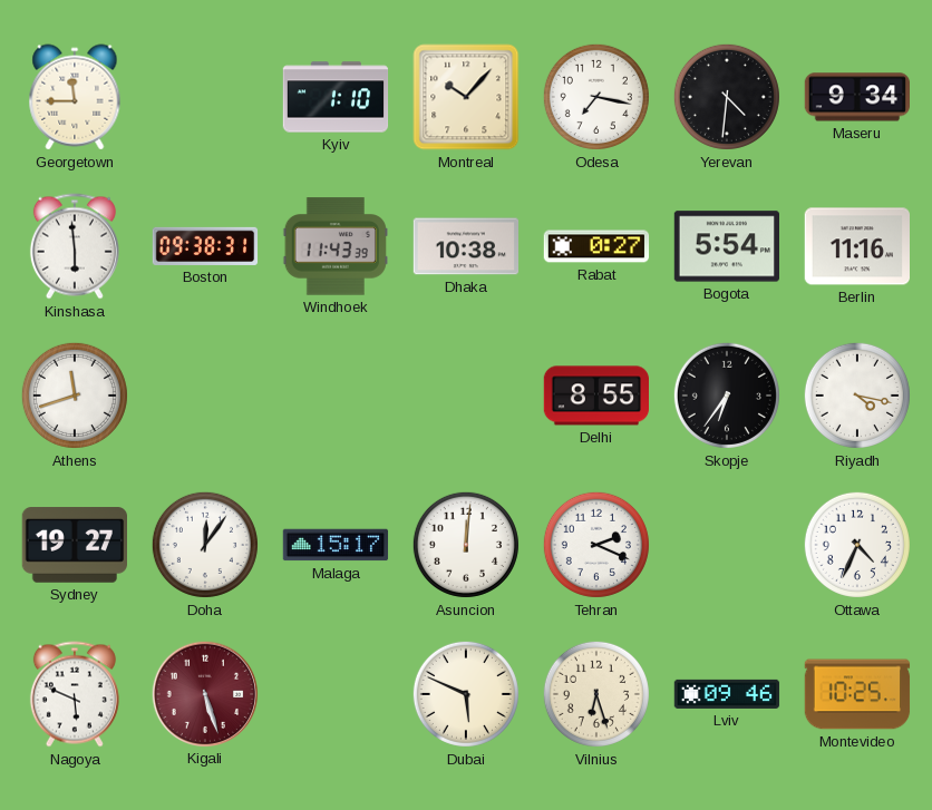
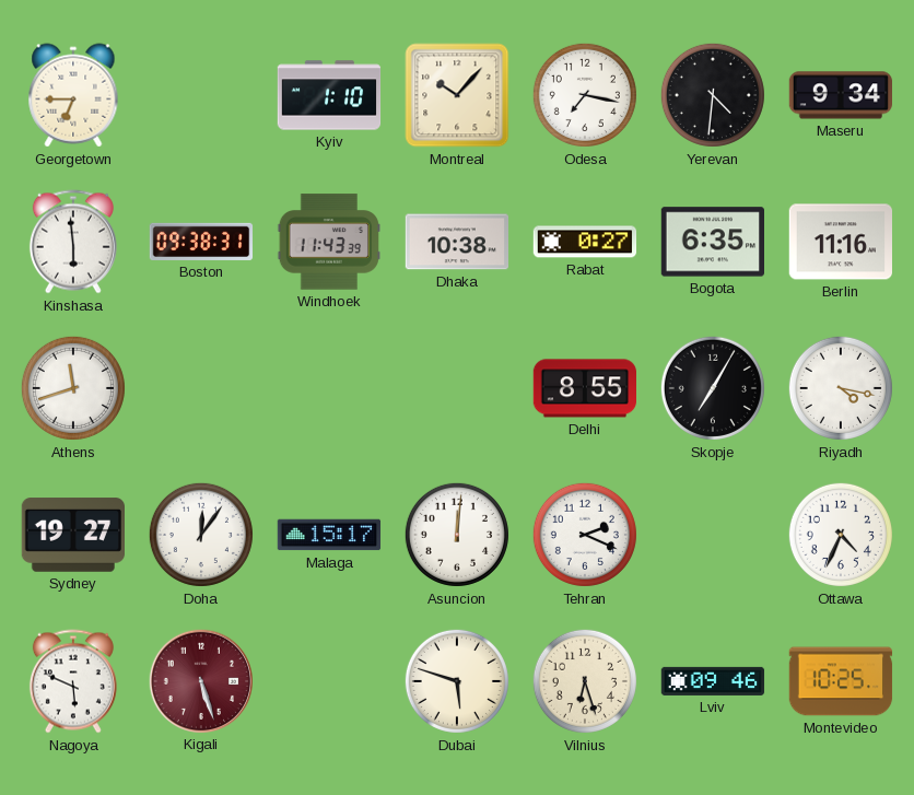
Georgetown: 11:45 -> 6:45
Bogota: 5:54 -> 6:35
Skopje: 6:36 -> 7:05
Dubai: 5:49 -> 5:48
